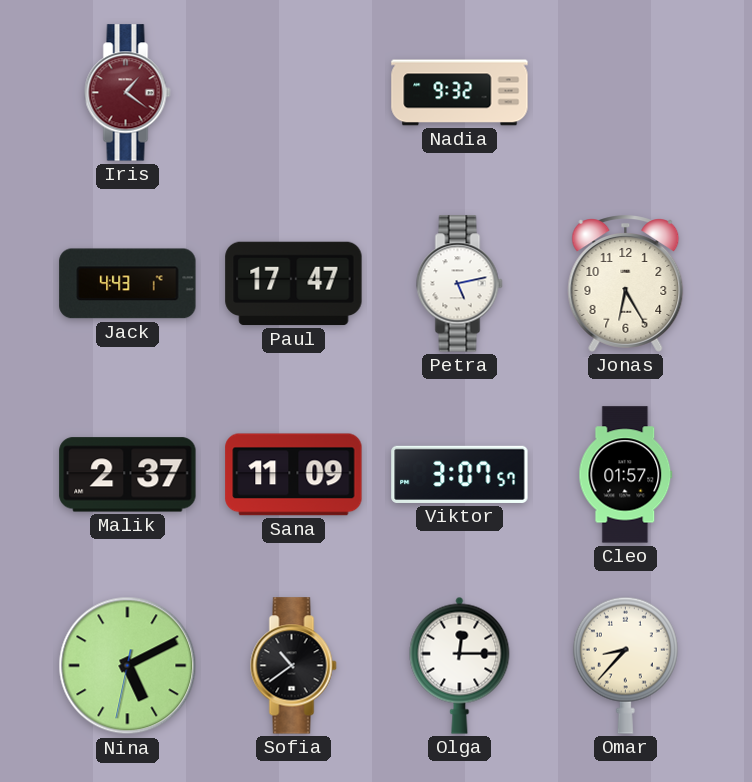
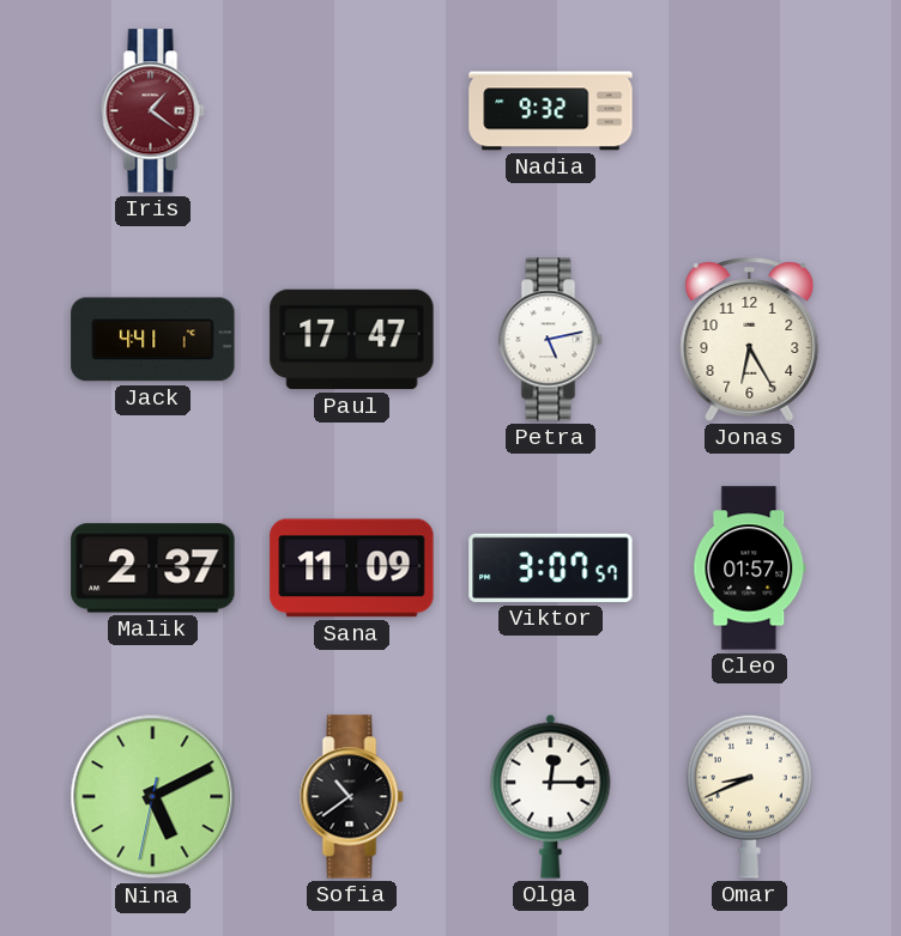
Jack: 4:43 -> 4:41
Omar: 8:37 -> 8:41
